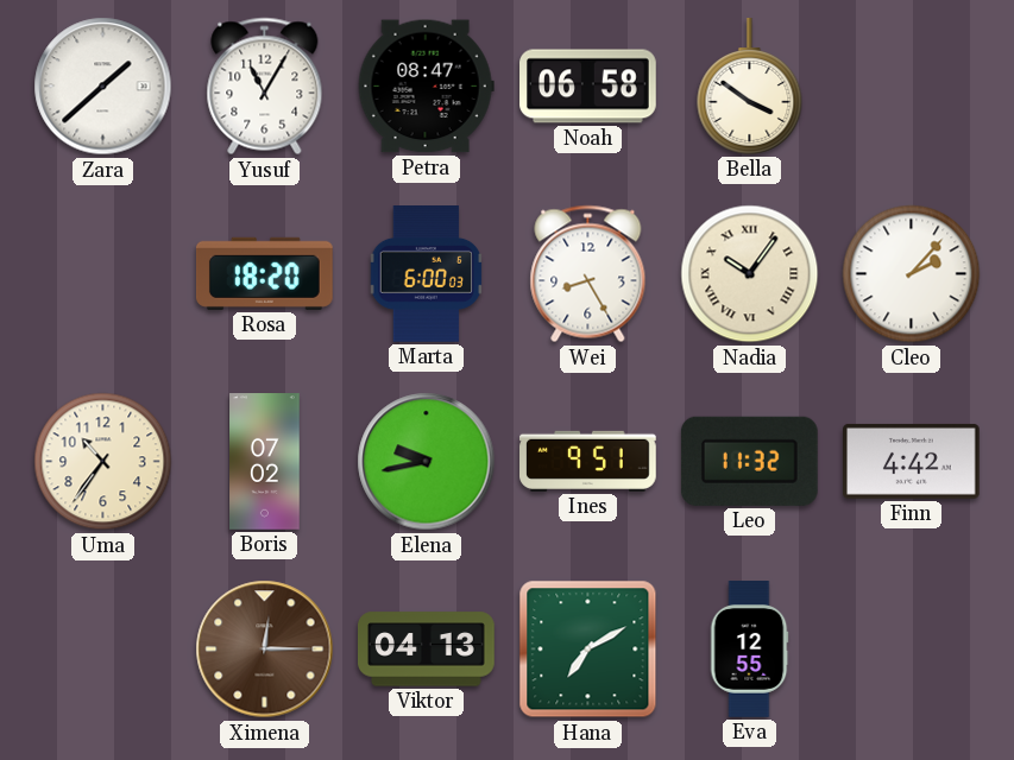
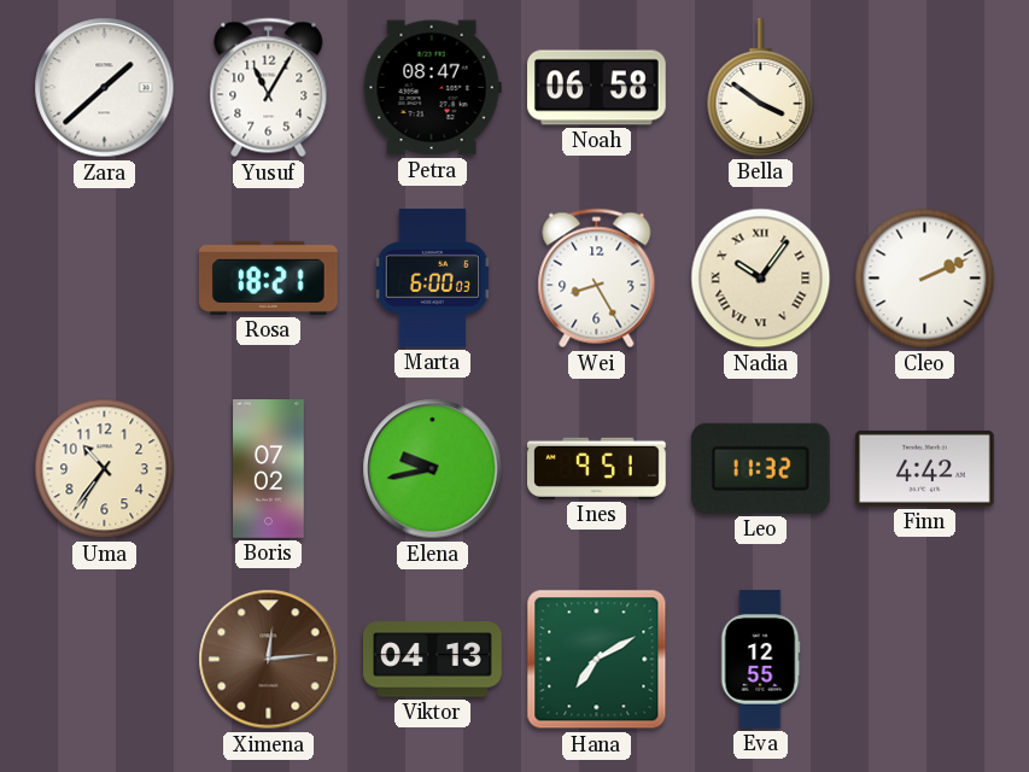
Rosa: 18:20 -> 18:21
Cleo: 2:07 -> 2:11
Ximena: 12:15 -> 12:14
